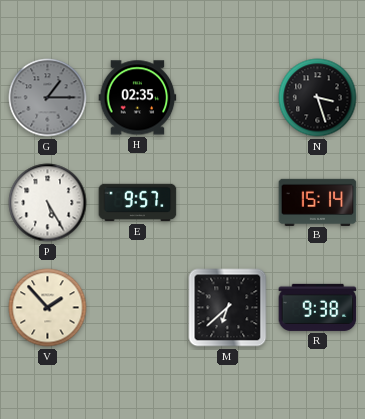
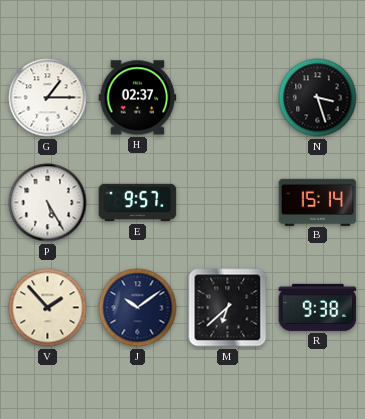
G dial: grey -> white
H: 02:35 -> 02:37
J: none -> 10:09
